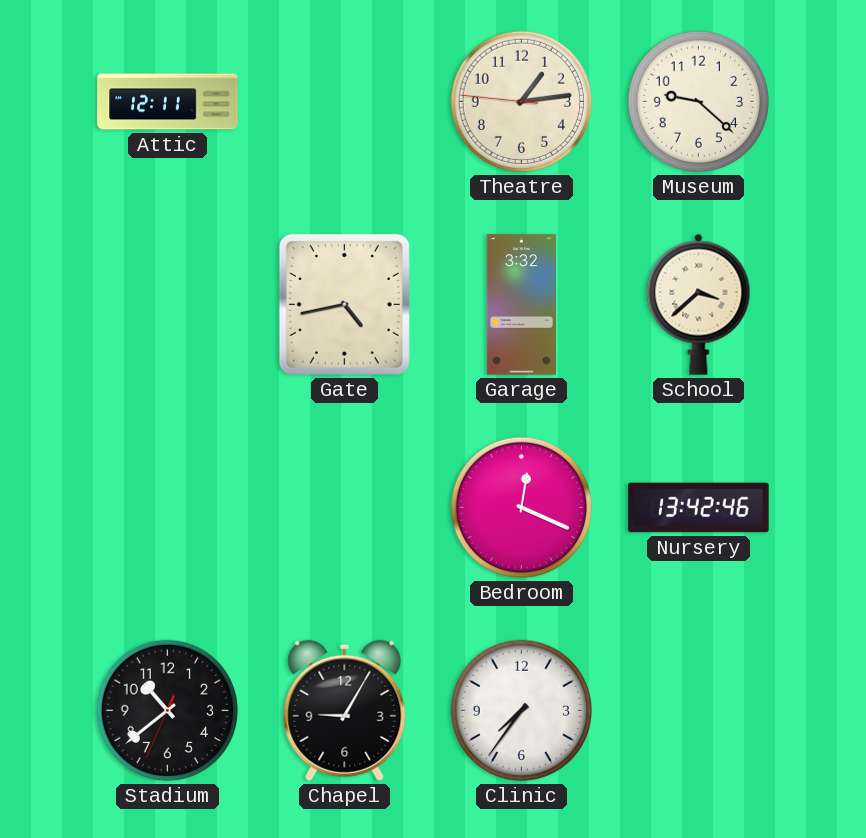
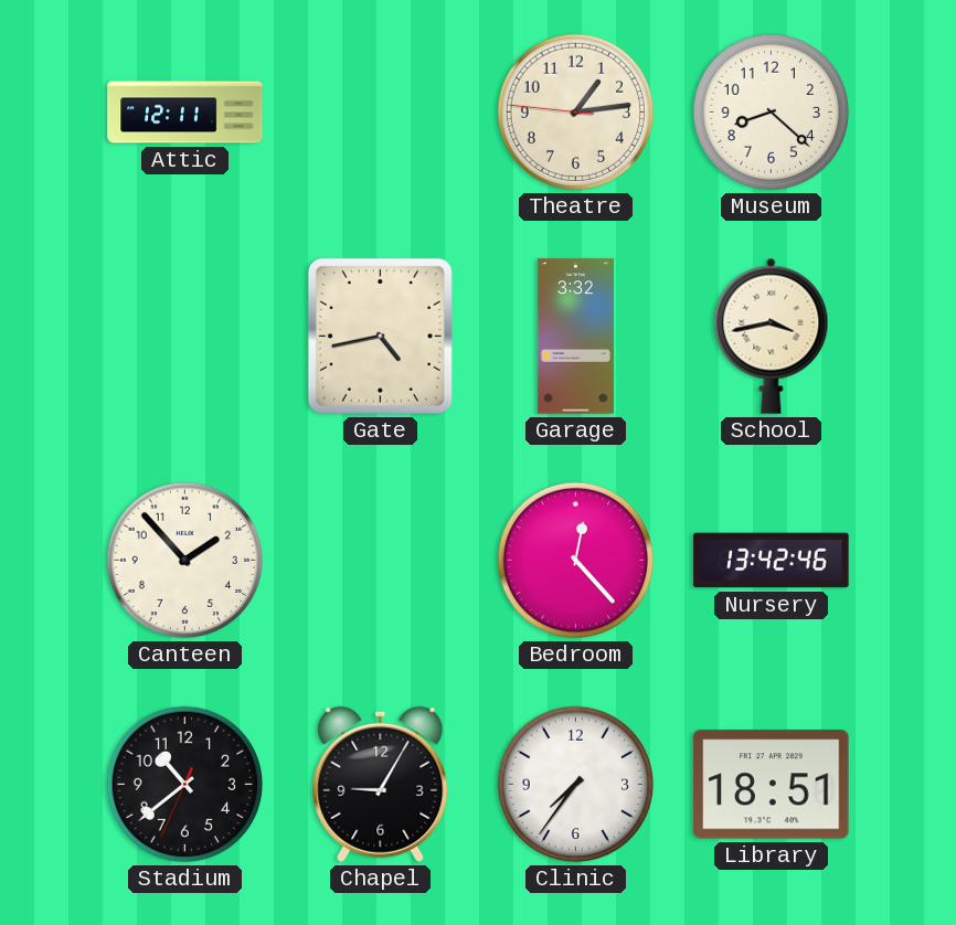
Museum: 9:22 -> 8:22
School: 3:38 -> 3:43
Canteen: none -> 1:53
Bedroom: 12:19 -> 12:23
Library: none -> 18:51
